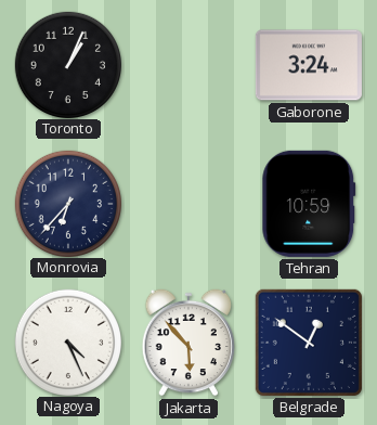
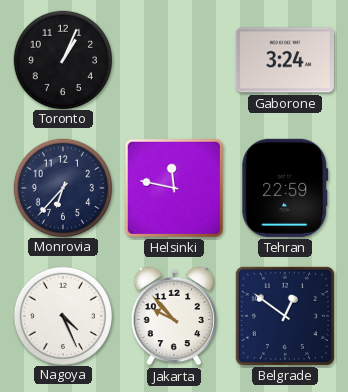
Helsinki: none -> 11:47
Tehran: 10:59 -> 22:59
Jakarta: 5:53 -> 9:53
